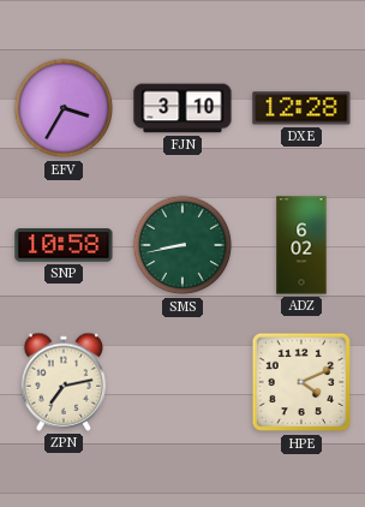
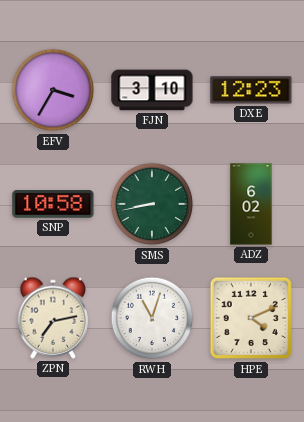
DXE: 12:28 -> 12:23
RWH: none -> 11:03
